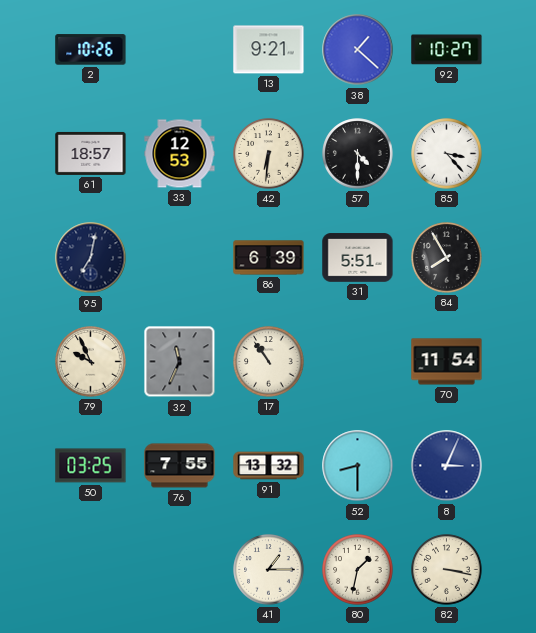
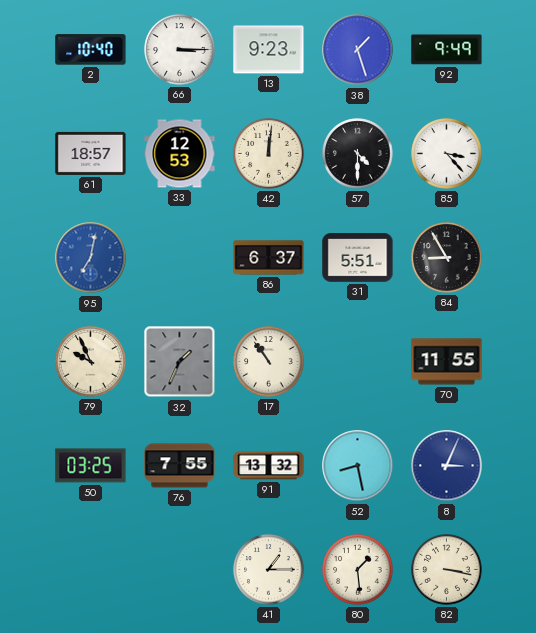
2: 10:26 -> 10:40
66: none -> 3:15
13: 9:21 -> 9:23
38: 1:22 -> 1:27
92: 10:27 -> 9:49
42: 6:31 -> 12:01
95 dial: navy -> blue
86: 6:39 -> 6:37
84: 7:55 -> 8:55
32: 11:34 -> 1:34
70: 11:54 -> 11:55
52: 8:30 -> 8:28
80: 1:32 -> 1:29
